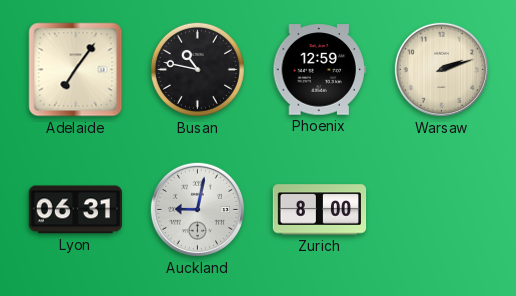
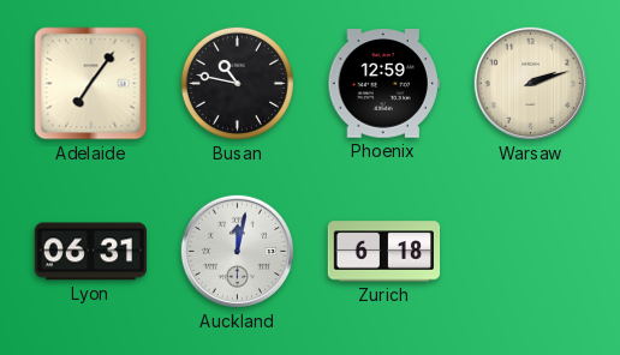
Auckland: 9:02 -> 12:02
Zurich: 8:00 -> 6:18
